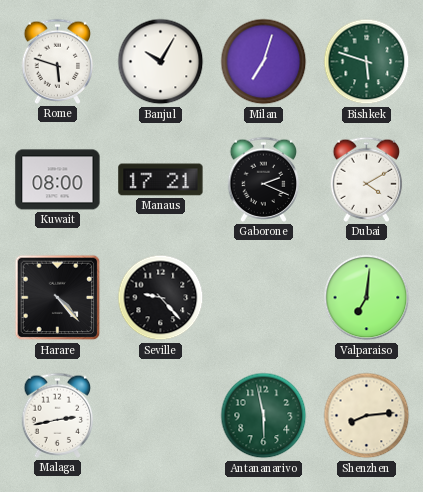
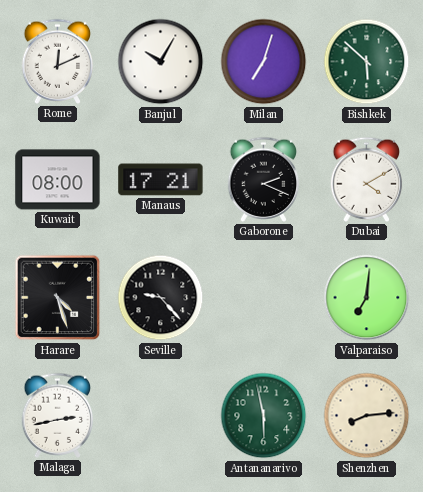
Rome: 5:48 -> 12:11
Bishkek: 5:48 -> 5:52
Harare: 4:23 -> 4:27
